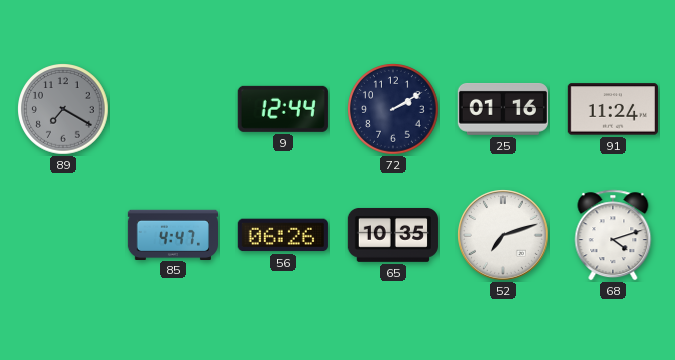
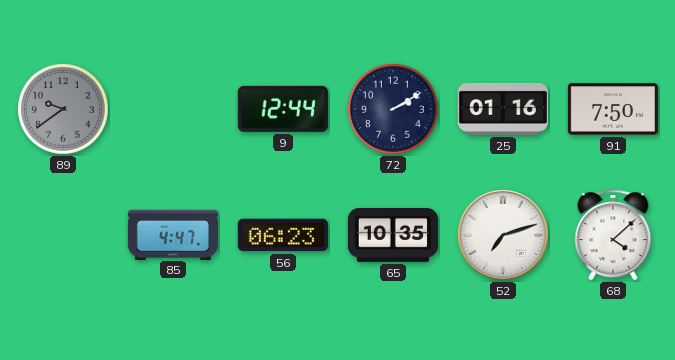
89: 7:20 -> 9:39
91: 11:24 -> 7:50
56: 06:26 -> 06:23
68: 4:12 -> 4:08
